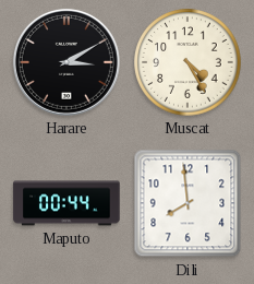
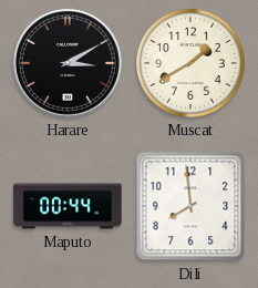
Muscat: 4:25 -> 1:40
